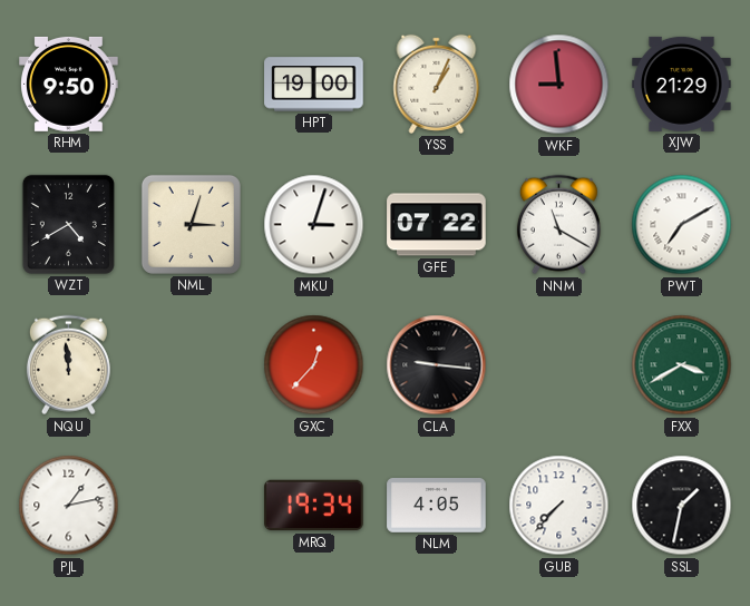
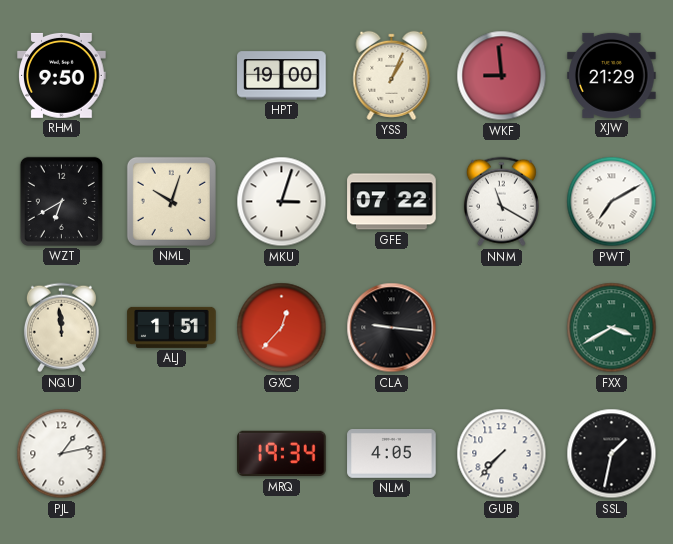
WZT: 4:40 -> 6:40
NML: 3:03 -> 10:03
ALJ: none -> 1:51
